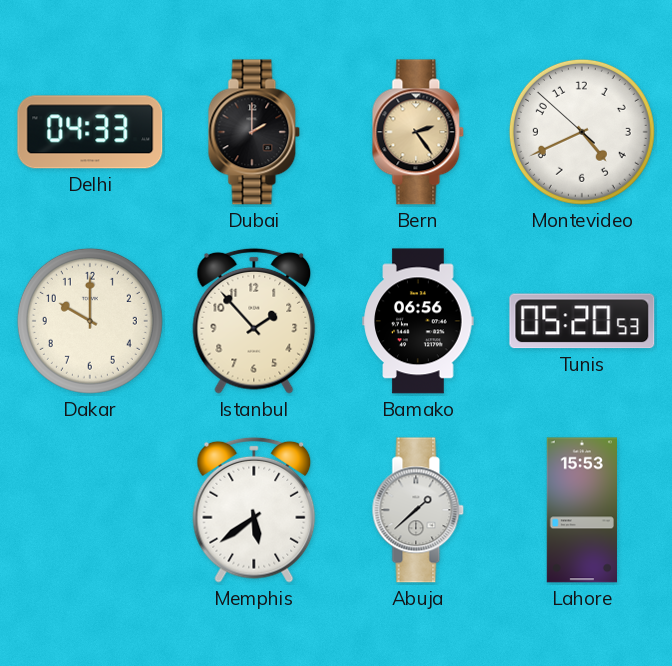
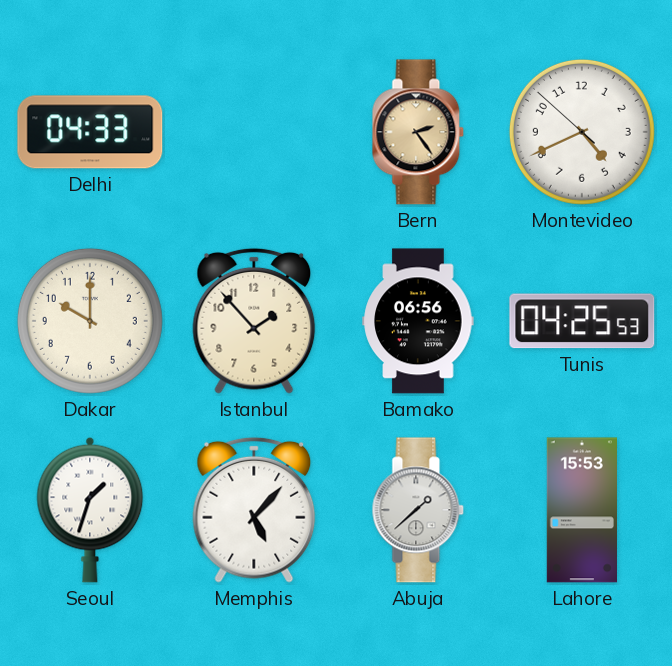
Dubai: 2:00 -> none
Tunis: 05:20 -> 04:25
Seoul: none -> 1:33
Memphis: 5:39 -> 5:07
